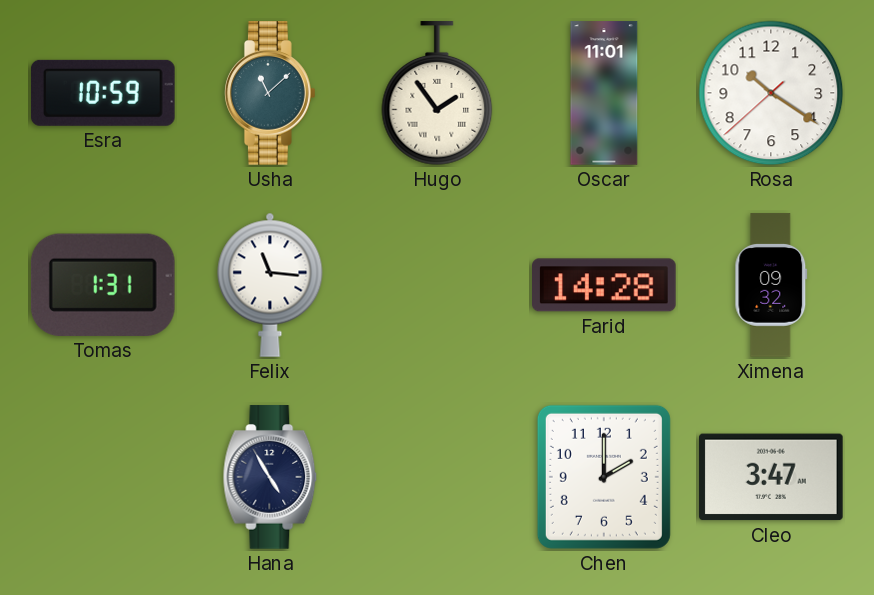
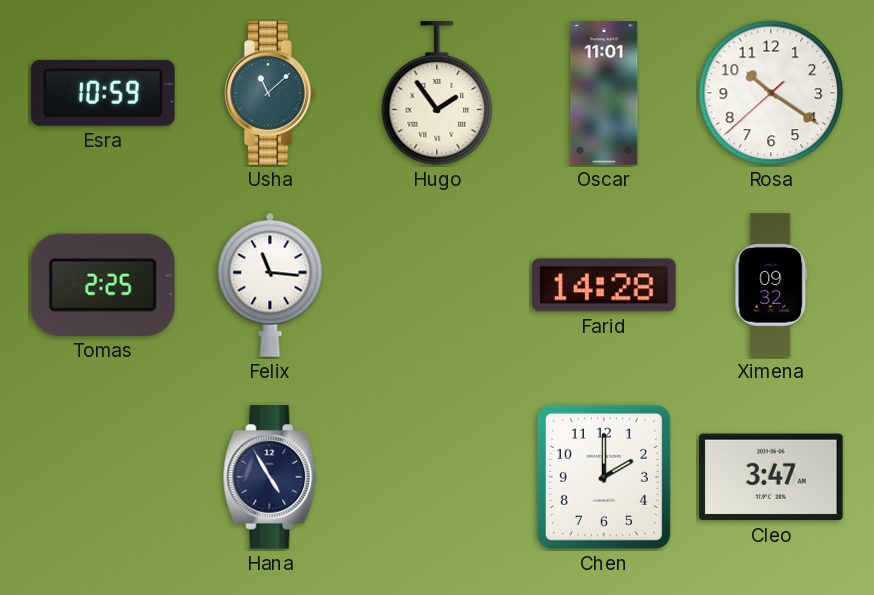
Tomas: 1:31 -> 2:25
